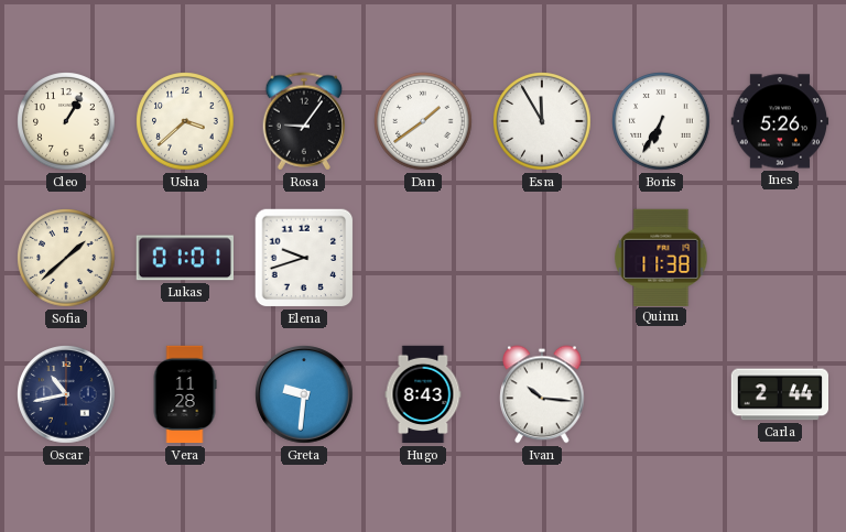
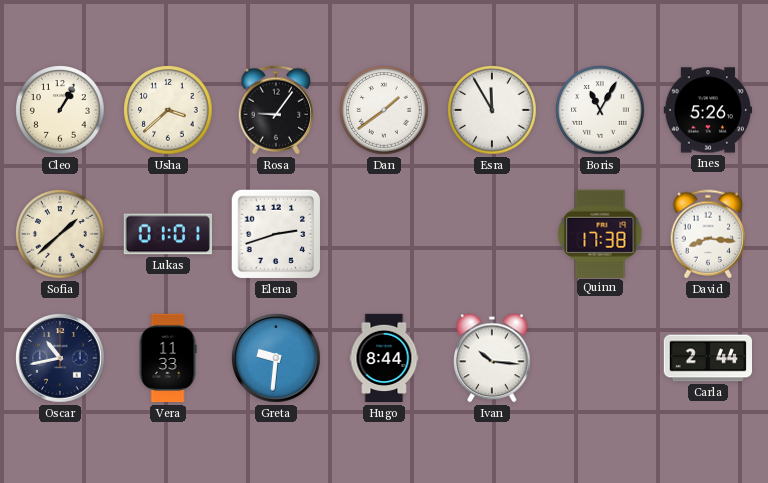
Boris: 6:35 -> 11:05
Elena: 9:42 -> 2:42
Quinn: 11:38 -> 17:38
David: none -> 8:16
Vera: 11:28 -> 11:33
Hugo: 8:43 -> 8:44
